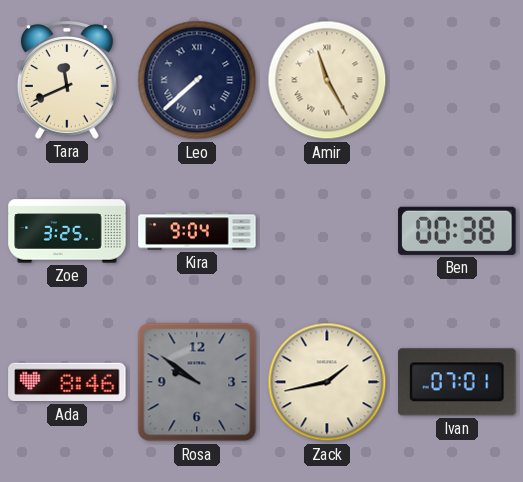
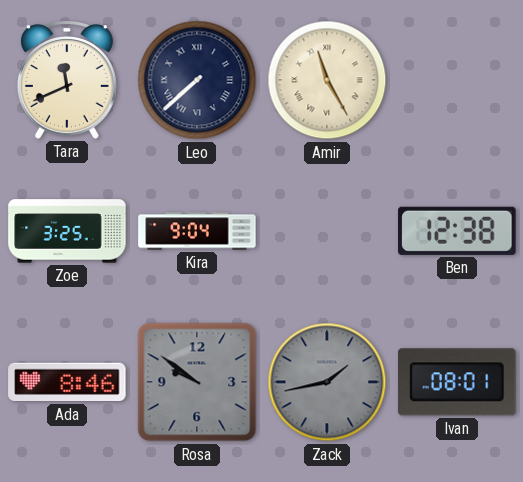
Ben: 00:38 -> 12:38
Zack dial: cream -> grey
Ivan: 07:01 -> 08:01
